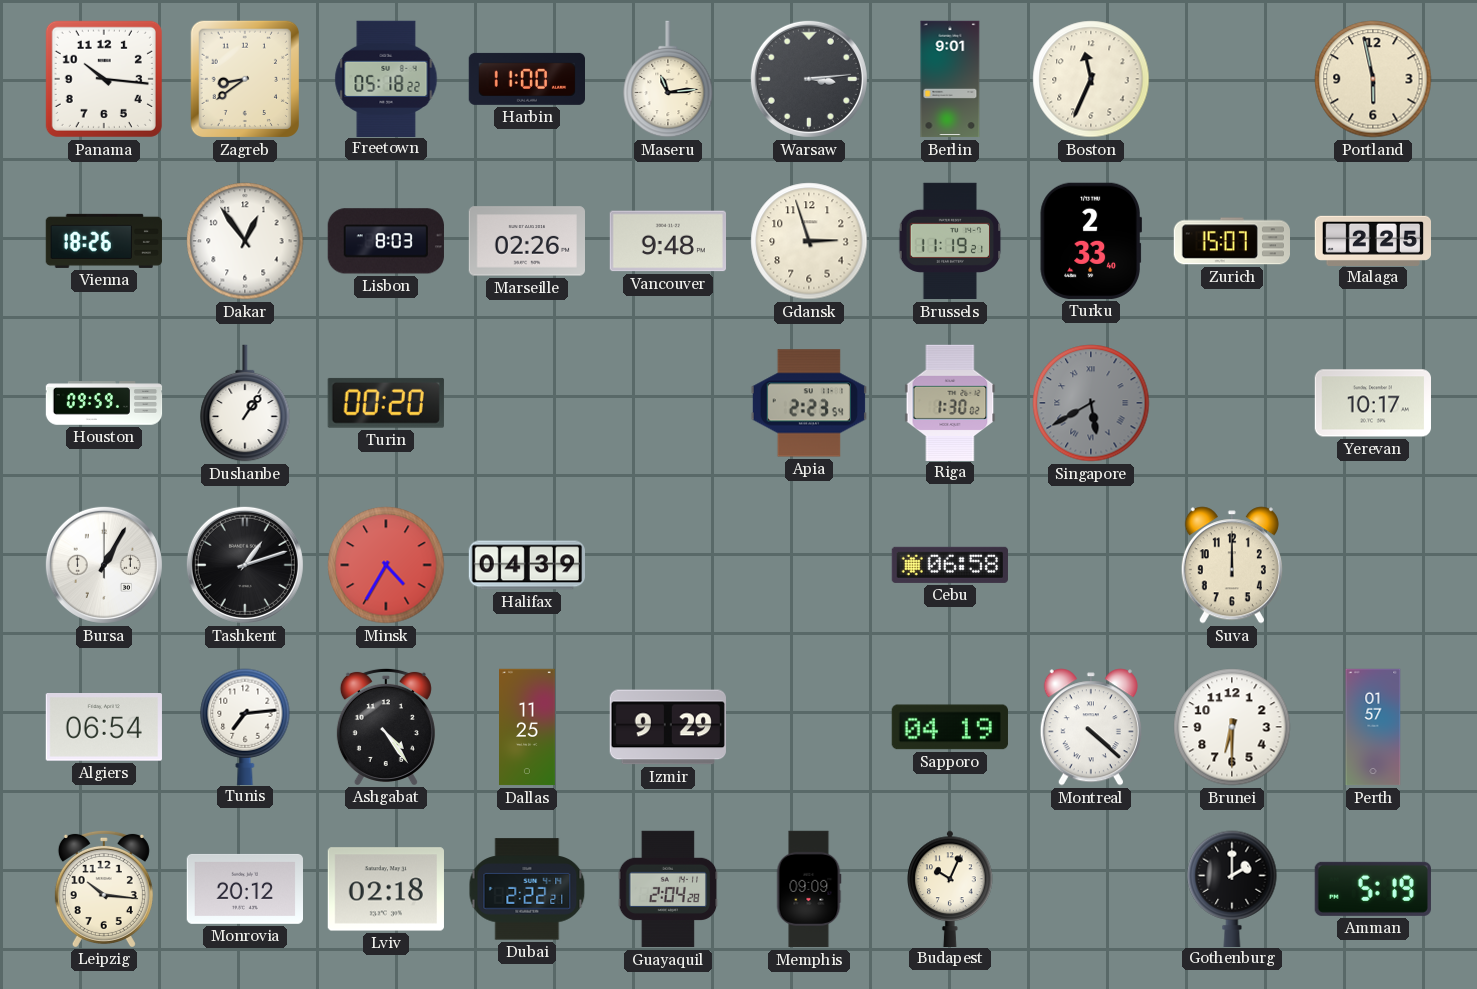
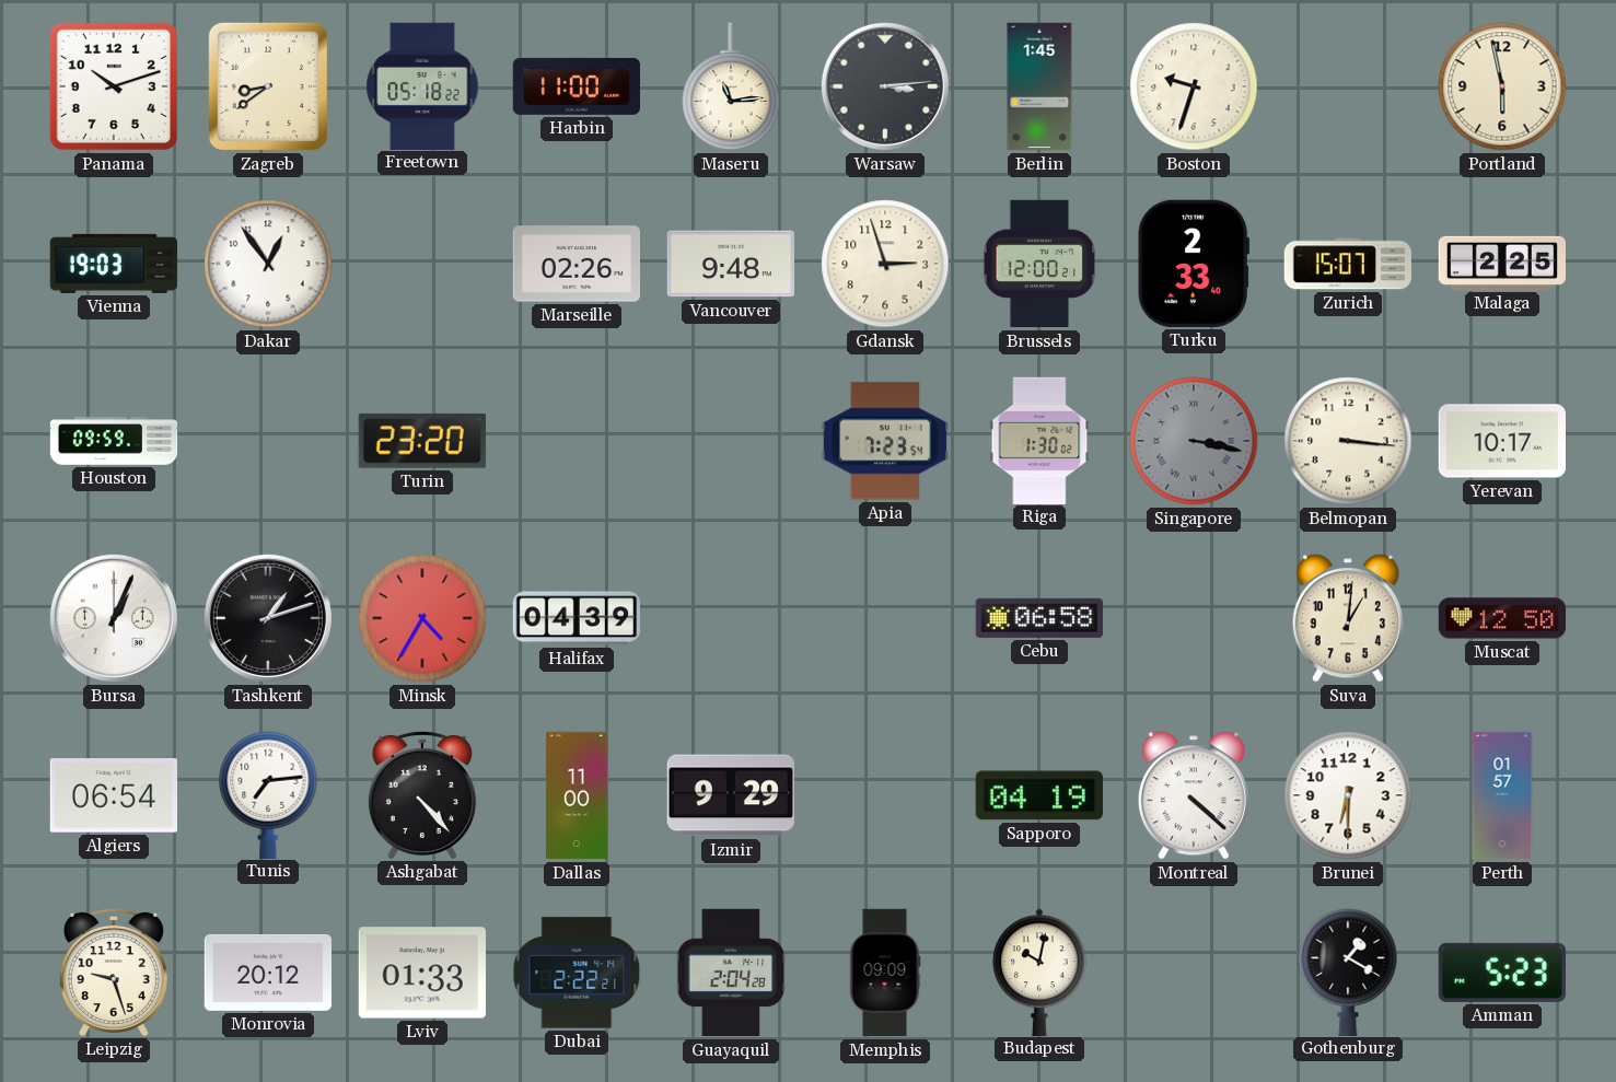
Panama: 10:16 -> 10:12
Berlin: 9:01 -> 1:45
Boston: 11:34 -> 9:33
Vienna: 18:26 -> 19:03
Lisbon: 8:03 -> none
Brussels: 11:19 -> 12:00
Dushanbe: 1:06 -> none
Turin: 00:20 -> 23:20
Apia: 2:23 -> 7:23
Singapore: 5:40 -> 3:17
Belmopan: none -> 3:16
Bursa: 1:05 -> 1:04
Suva: 12:00 -> 1:01
Muscat: none -> 12:50
Ashgabat: 4:24 -> 4:23
Dallas: 11:25 -> 11:00
Leipzig: 10:16 -> 9:27
Lviv: 02:18 -> 01:33
Budapest: 10:04 -> 10:02
Gothenburg: 2:00 -> 1:20
Amman: 5:19 -> 5:23
